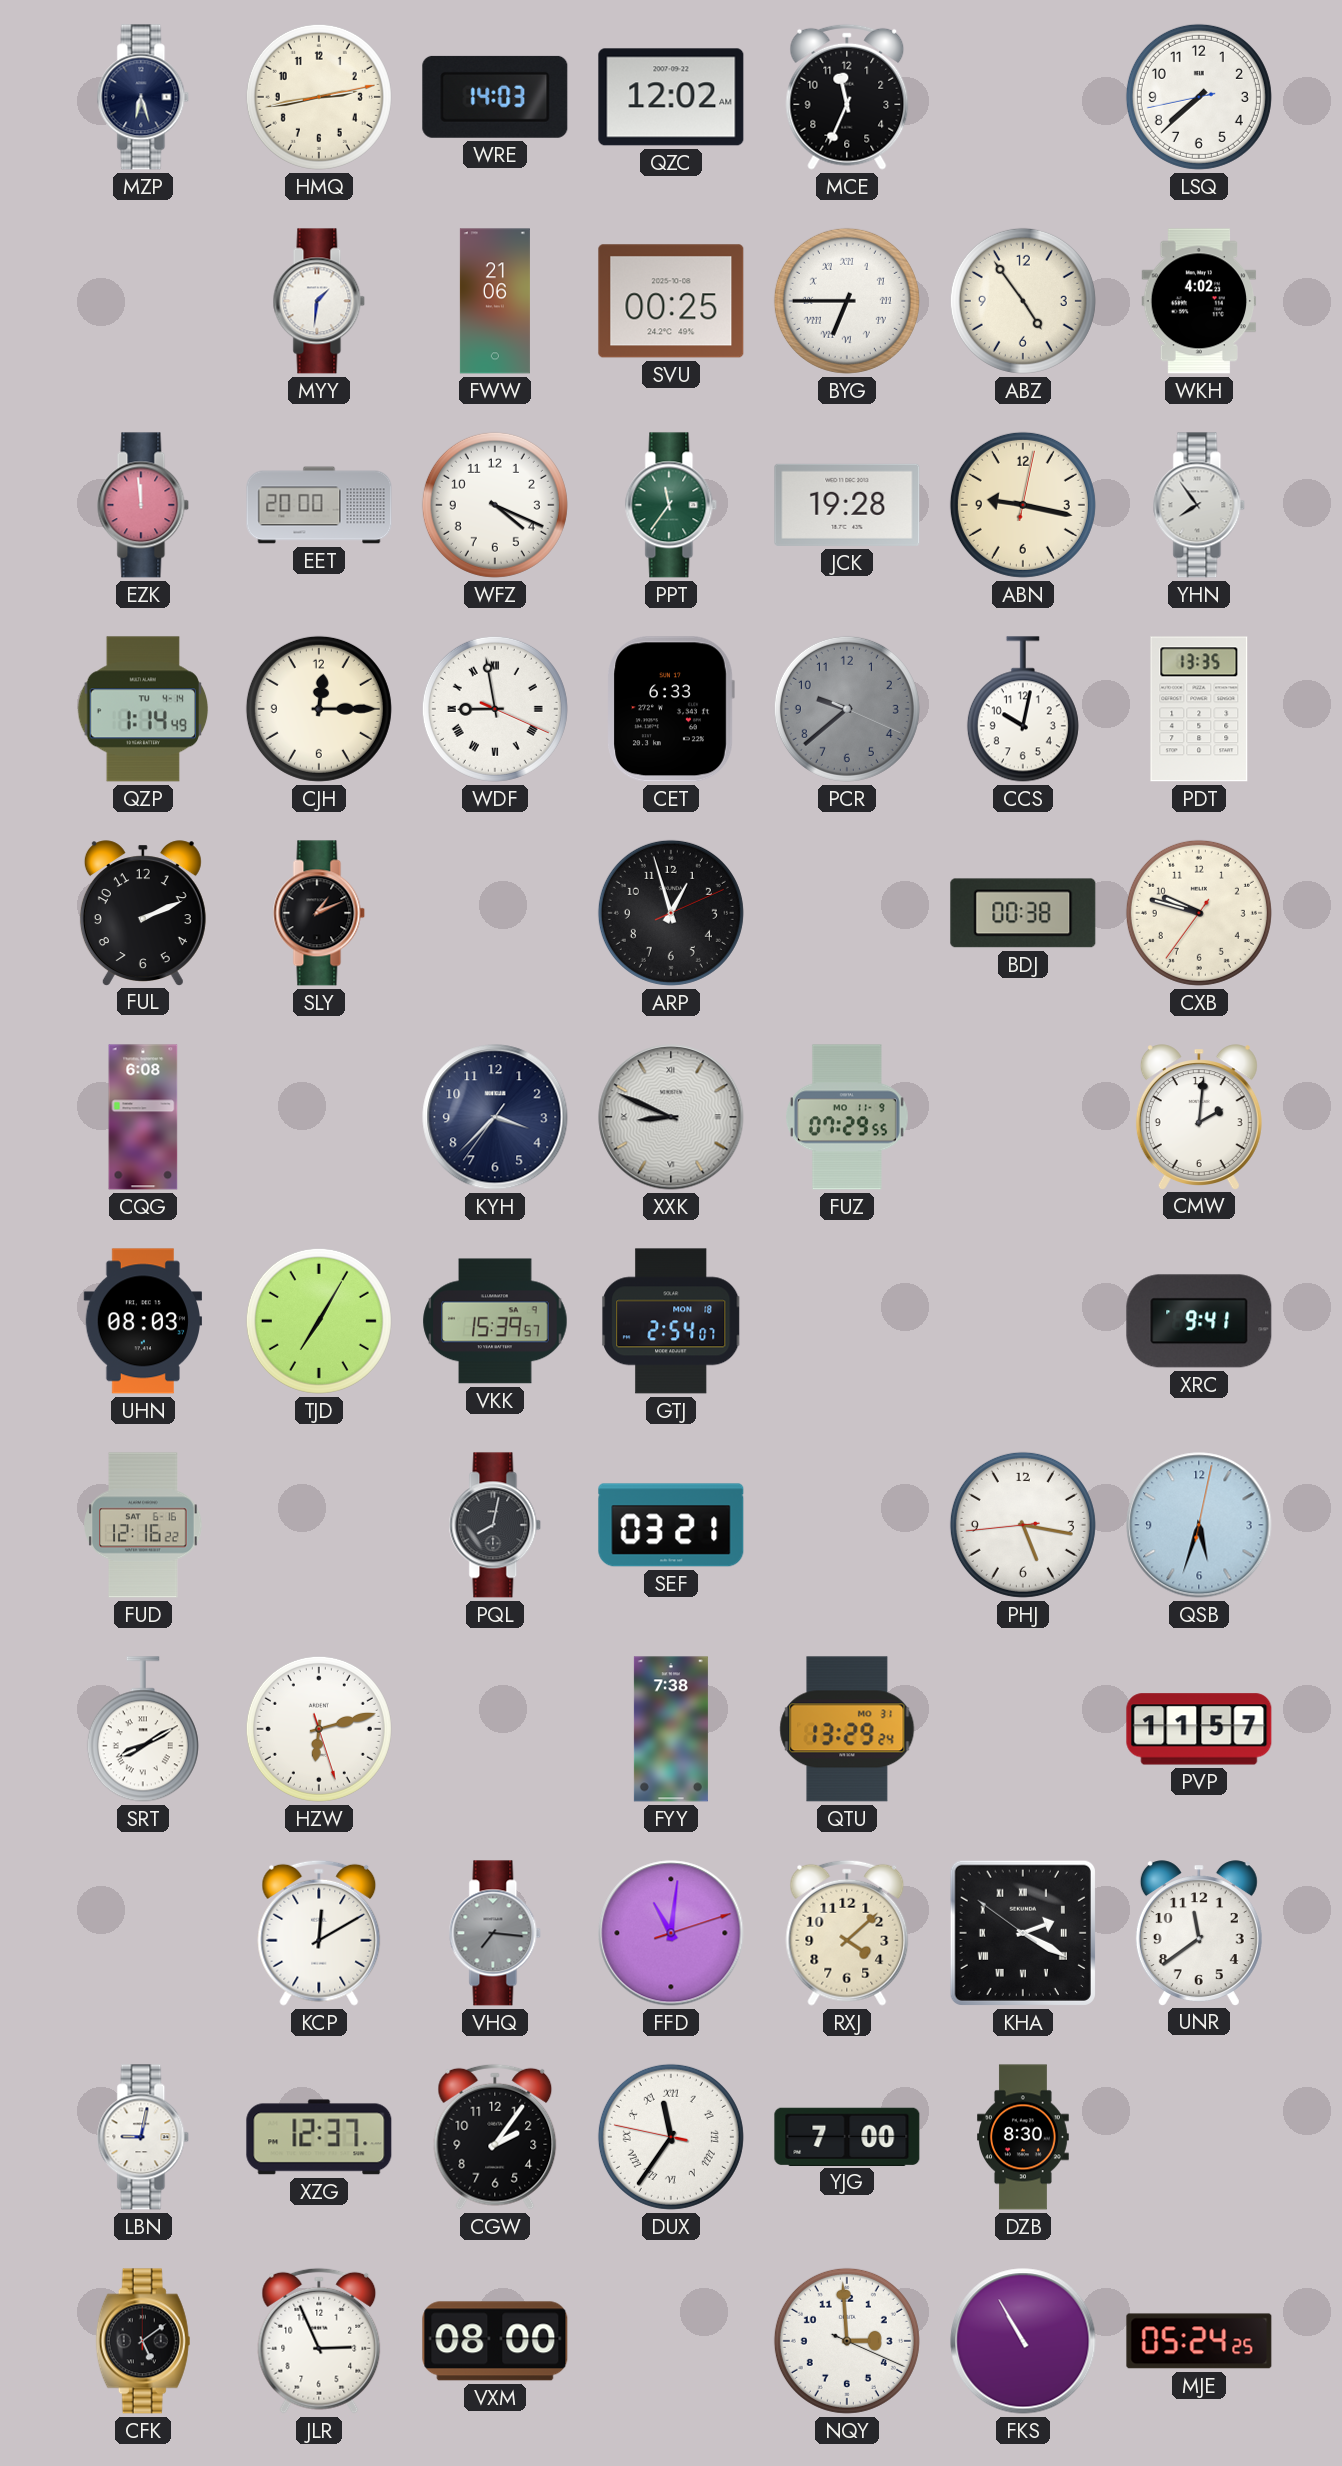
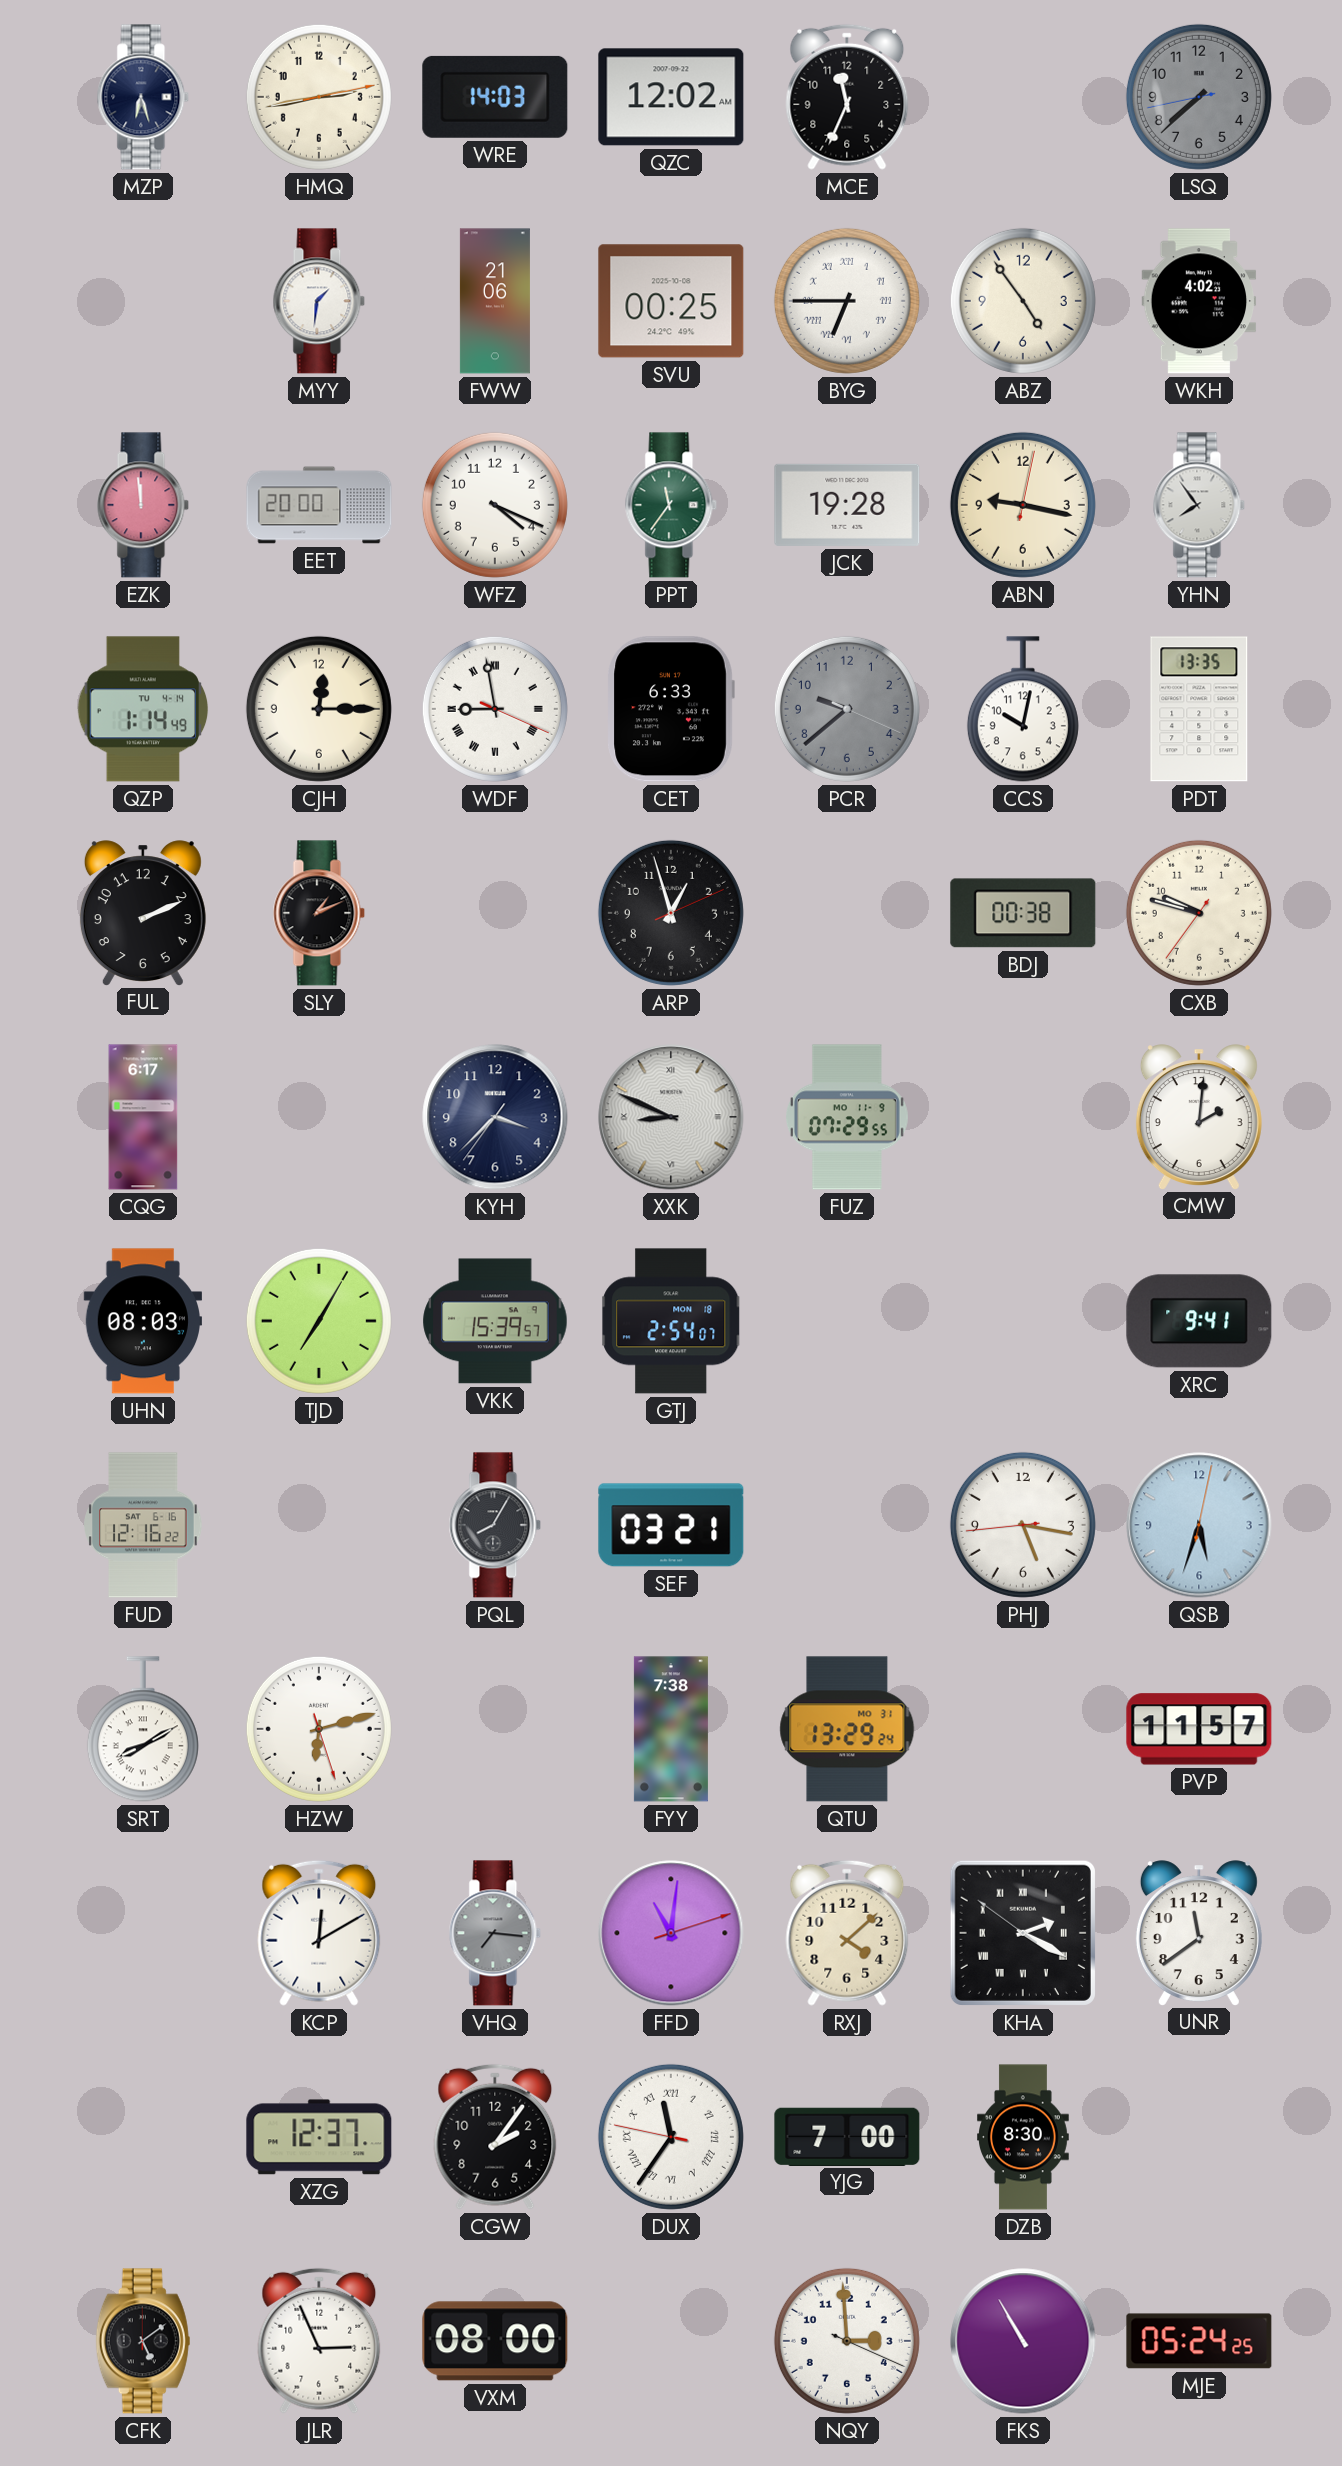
LSQ dial: white -> grey
CQG: 6:08 -> 6:17
PQL: 8:02 -> 8:05
LBN: 9:02 -> none
